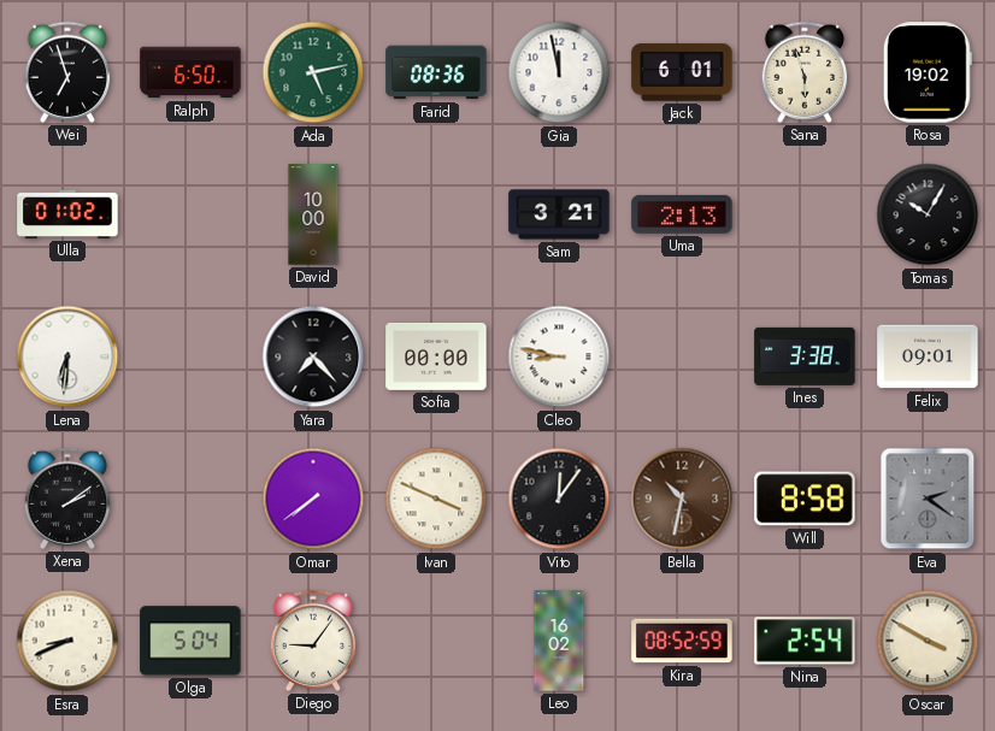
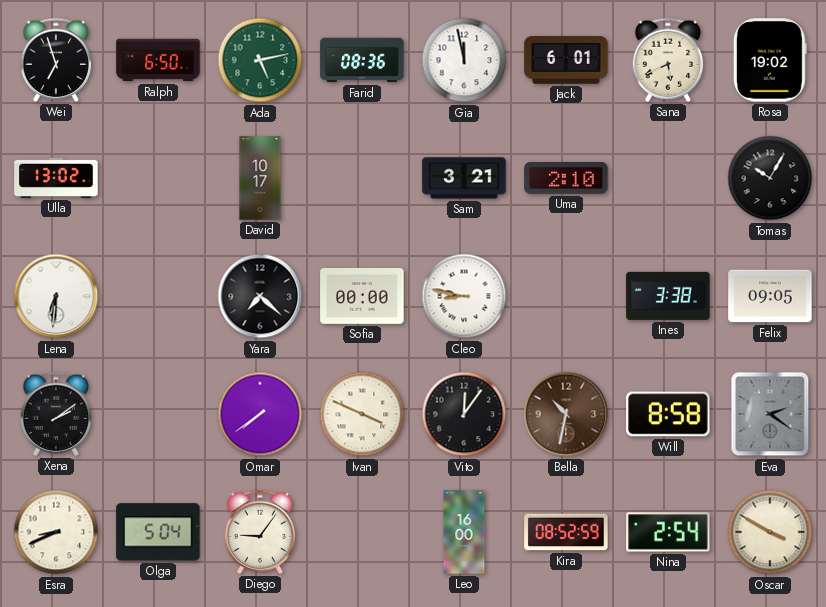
Sana: 5:57 -> 5:41
Ulla: 01:02 -> 13:02
David: 10:00 -> 10:17
Uma: 2:13 -> 2:10
Yara: 7:23 -> 7:22
Felix: 09:01 -> 09:05
Leo: 16:02 -> 16:00
